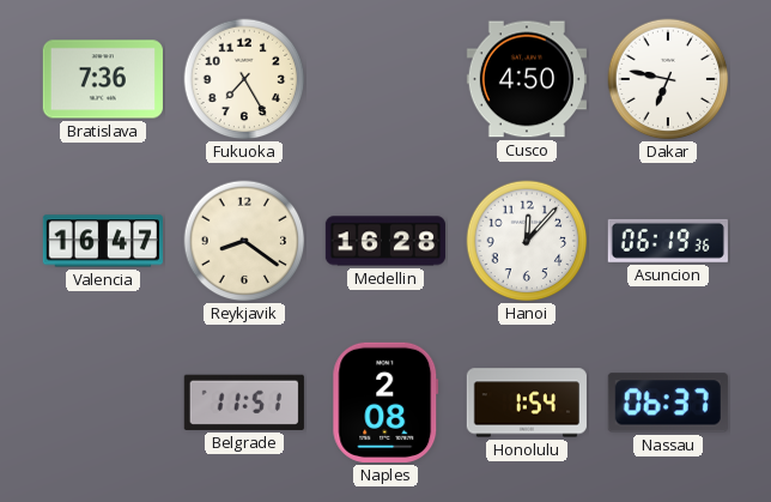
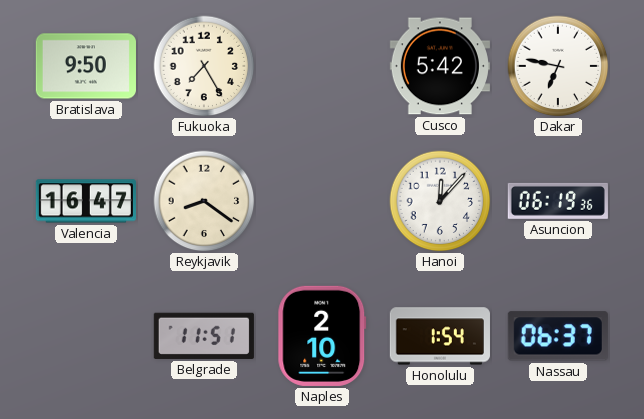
Bratislava: 7:36 -> 9:50
Cusco: 4:50 -> 5:42
Medellin: 16:28 -> none
Naples: 2:08 -> 2:10
